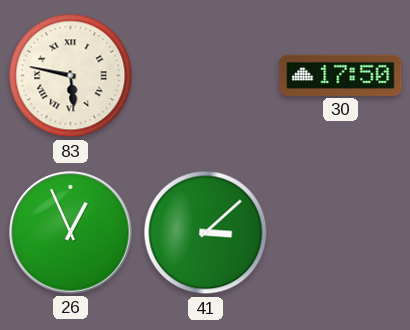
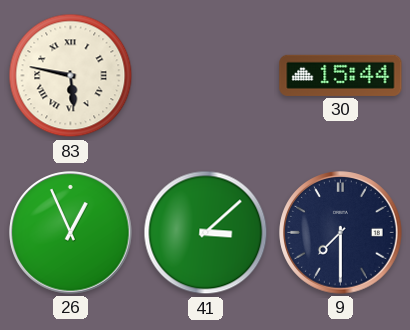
30: 17:50 -> 15:44
9: none -> 7:30
